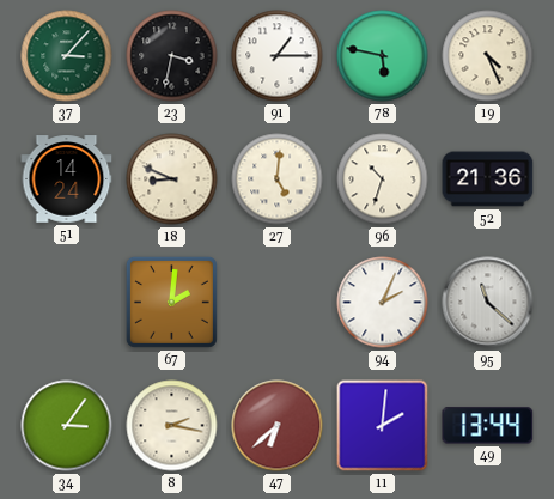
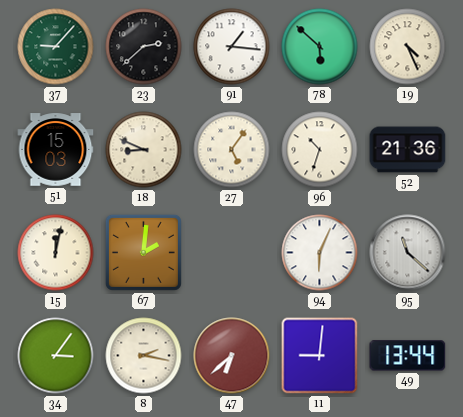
37: 3:07 -> 9:07
23: 3:32 -> 2:38
91: 1:15 -> 1:16
78: 5:47 -> 5:52
51: 14:24 -> 15:03
27: 5:01 -> 5:06
15: none -> 12:02
94: 2:04 -> 6:04
11: 2:01 -> 9:01
